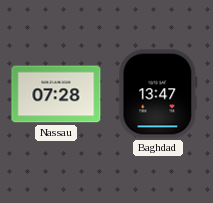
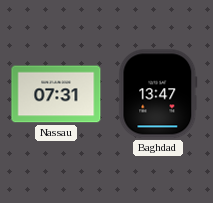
Nassau: 07:28 -> 07:31
